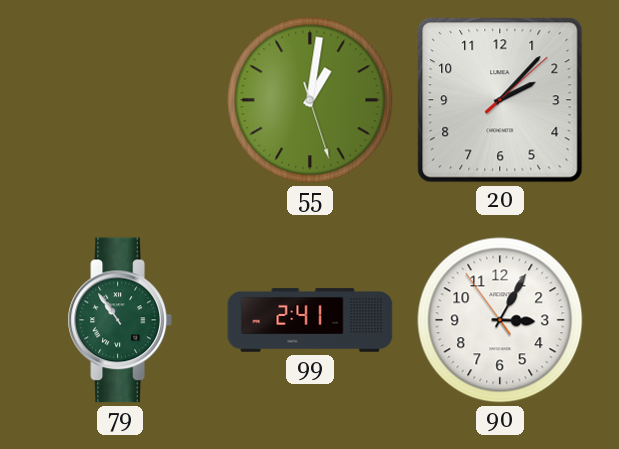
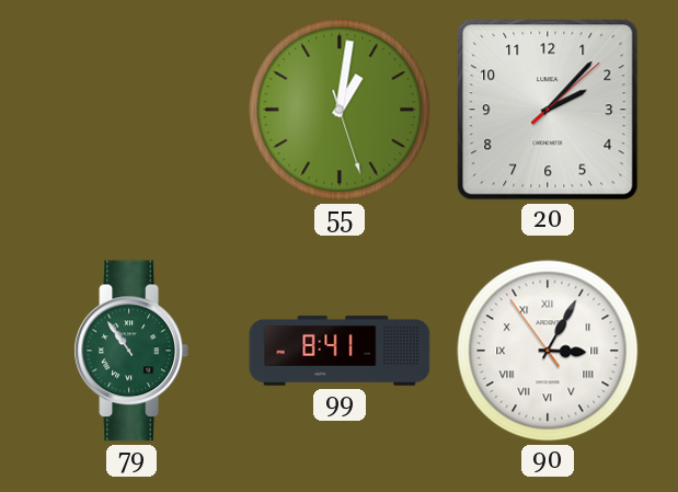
99: 2:41 -> 8:41
90 numerals: Arabic -> Roman
